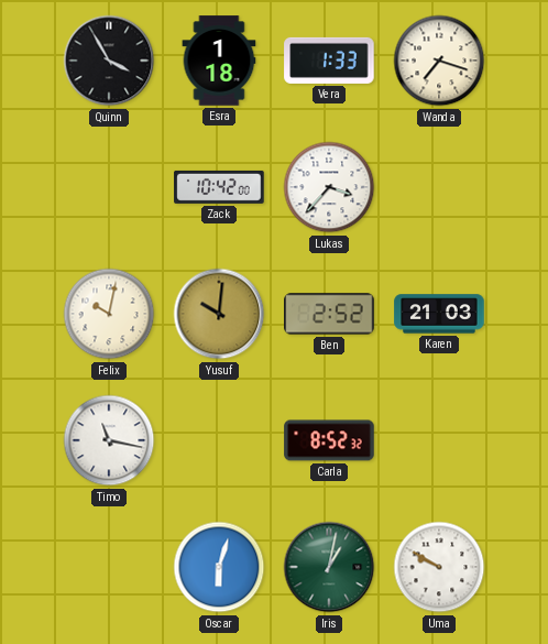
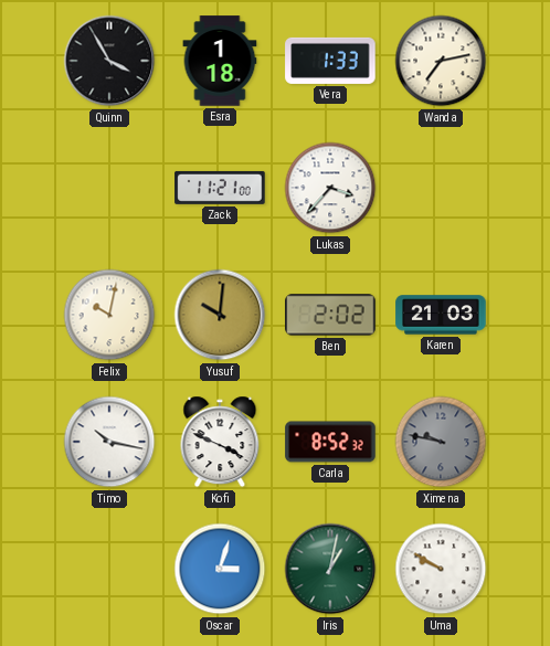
Wanda: 7:18 -> 7:13
Zack: 10:42 -> 11:21
Ben: 2:52 -> 2:02
Timo: 11:17 -> 10:17
Kofi: none -> 3:49
Ximena: none -> 9:47
Oscar: 6:03 -> 3:03
